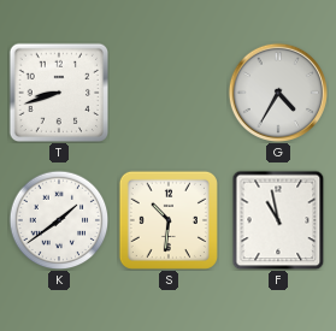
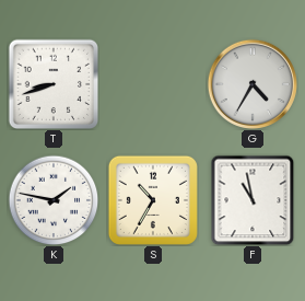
K: 1:39 -> 1:47
S: 10:31 -> 10:35
